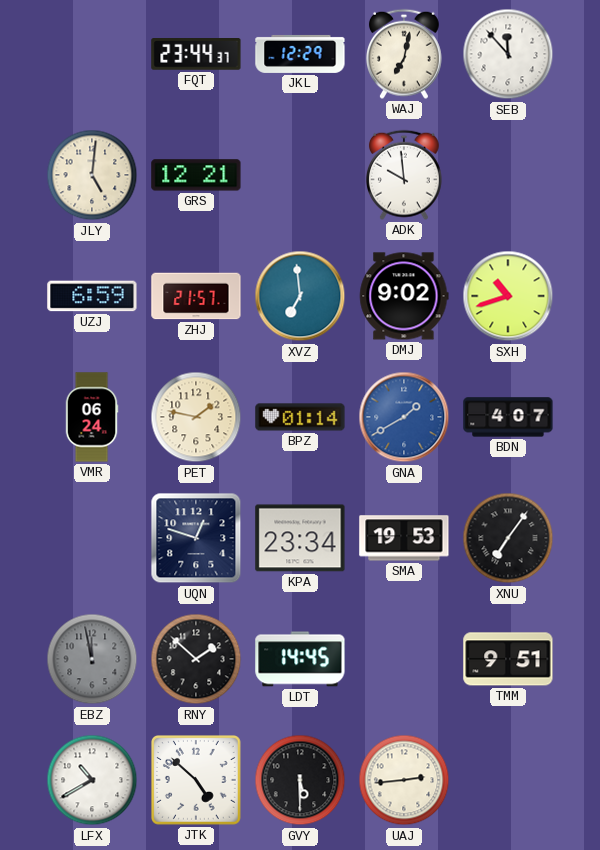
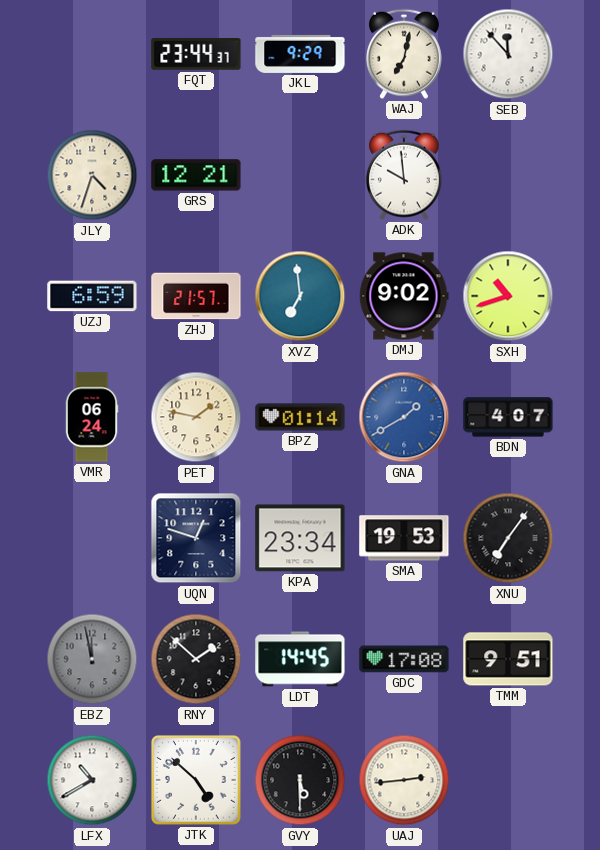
JKL: 12:29 -> 9:29
JLY: 5:01 -> 4:33
GDC: none -> 17:08
